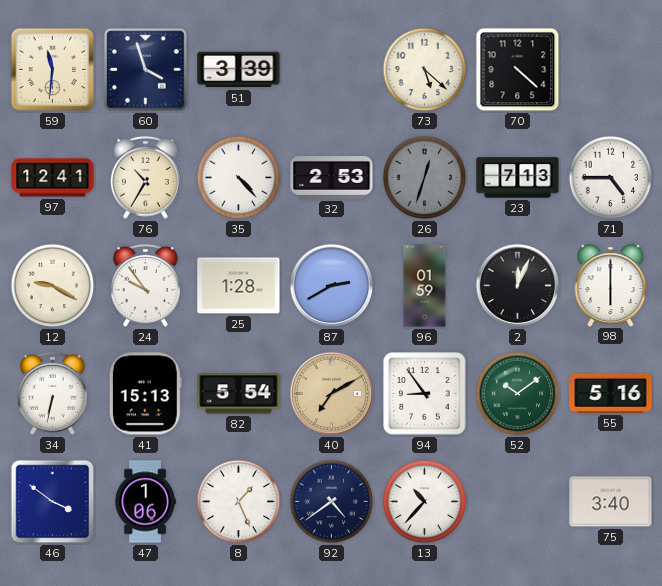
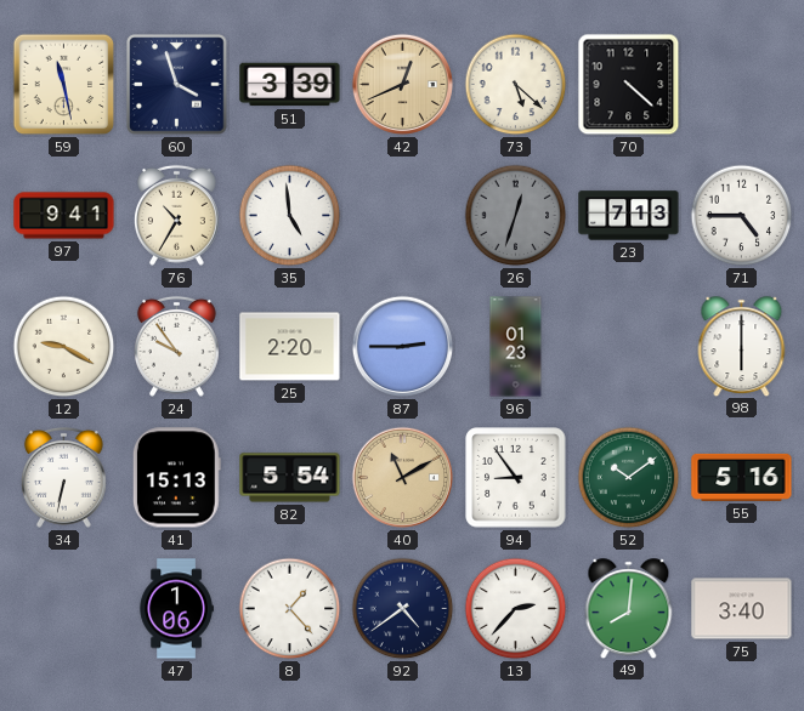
59: 11:31 -> 11:28
42: none -> 12:41
97: 12:41 -> 9:41
35: 4:23 -> 4:59
32: 2:53 -> none
25: 1:28 -> 2:20
87: 2:40 -> 2:45
96: 01:59 -> 01:23
2: 12:04 -> none
40: 7:10 -> 11:10
46: 3:51 -> none
8: 1:26 -> 1:23
13: 10:37 -> 2:37
49: none -> 8:01
